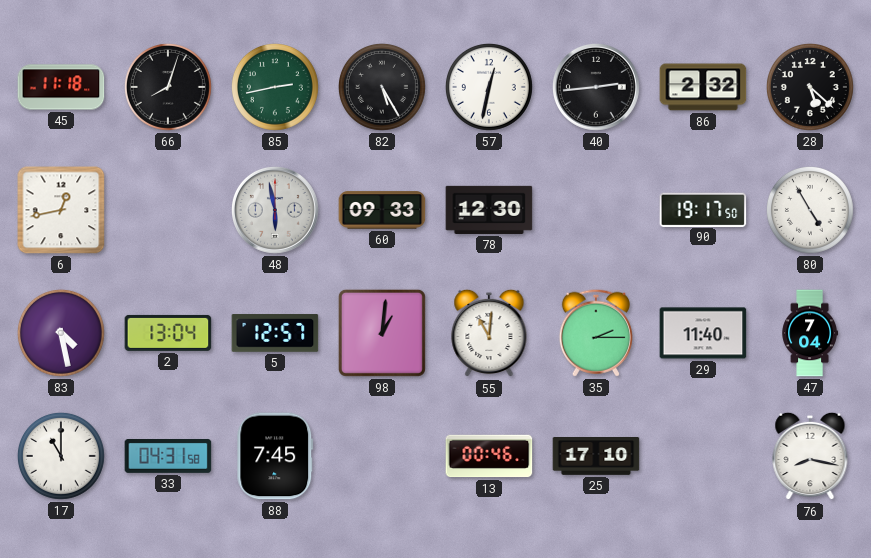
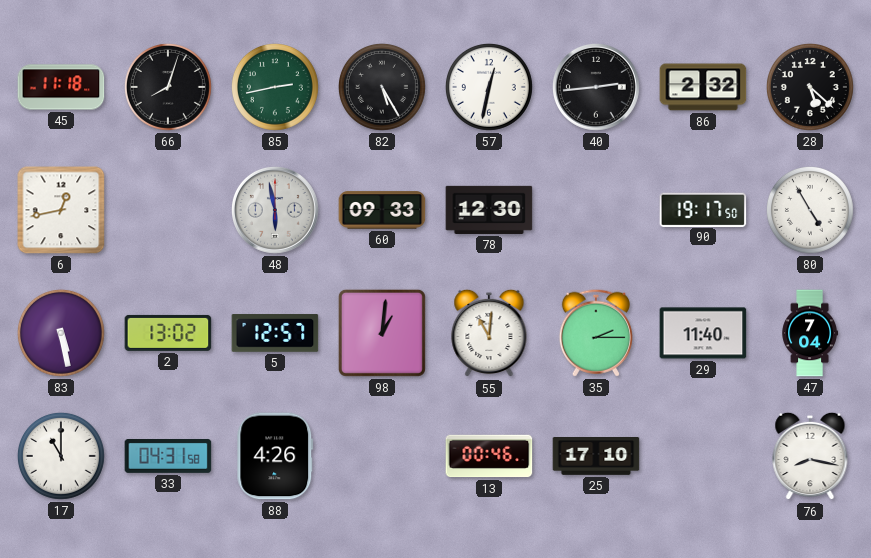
83: 4:28 -> 5:28
2: 13:04 -> 13:02
88: 7:45 -> 4:26
